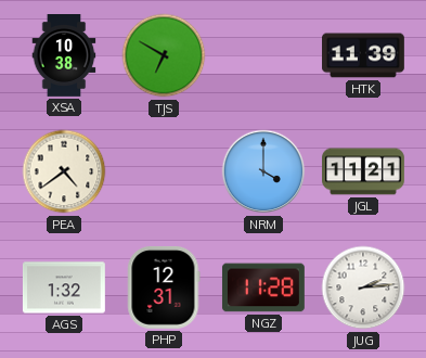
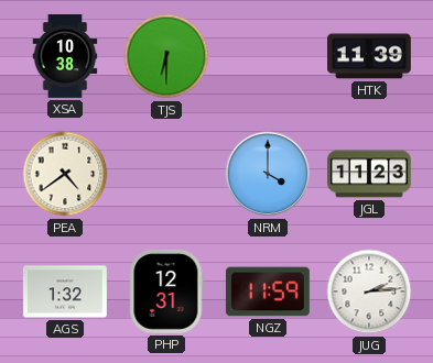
TJS: 6:50 -> 6:30
JGL: 11:21 -> 11:23
NGZ: 11:28 -> 11:59
